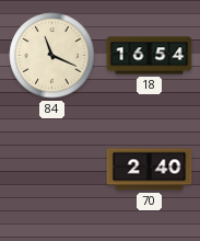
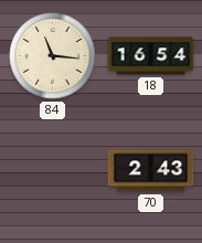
84: 11:19 -> 11:16
70: 2:40 -> 2:43
